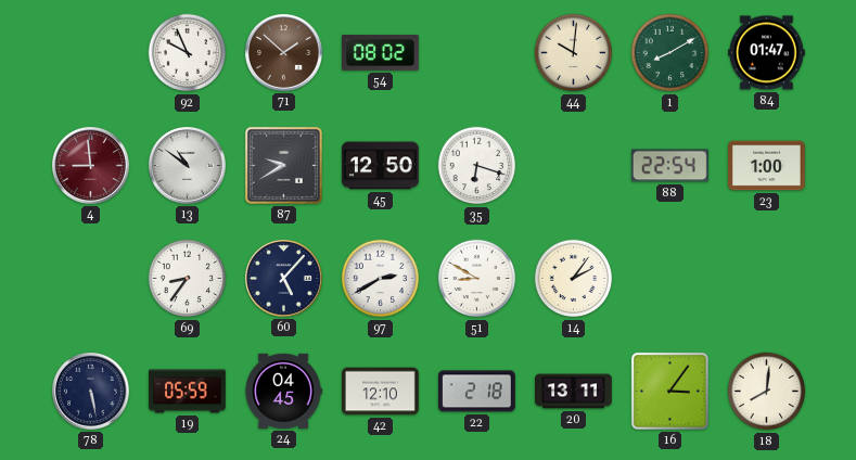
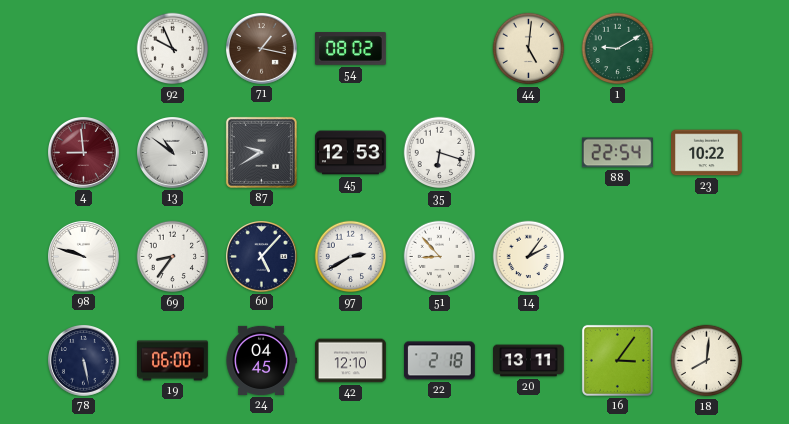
71: 1:52 -> 1:17
44: 10:01 -> 5:01
1: 8:10 -> 9:10
84: 01:47 -> none
45: 12:50 -> 12:53
23: 1:00 -> 10:22
98: none -> 9:48
51: 8:50 -> 8:53
19: 05:59 -> 06:00
